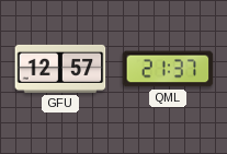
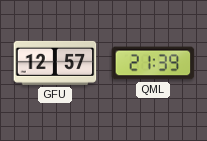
QML: 21:37 -> 21:39
